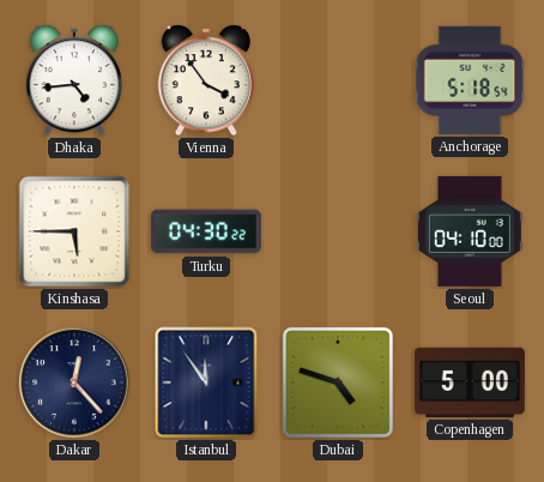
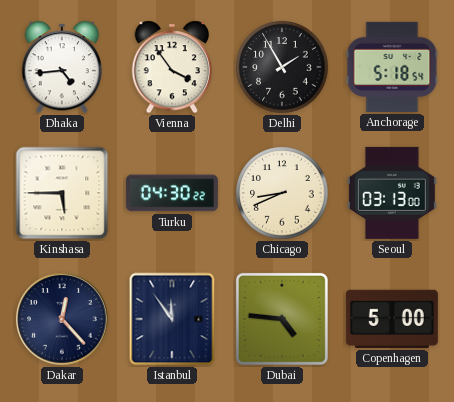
Delhi: none -> 1:55
Chicago: none -> 8:41
Seoul: 04:10 -> 03:13
Dubai: 4:48 -> 4:46
